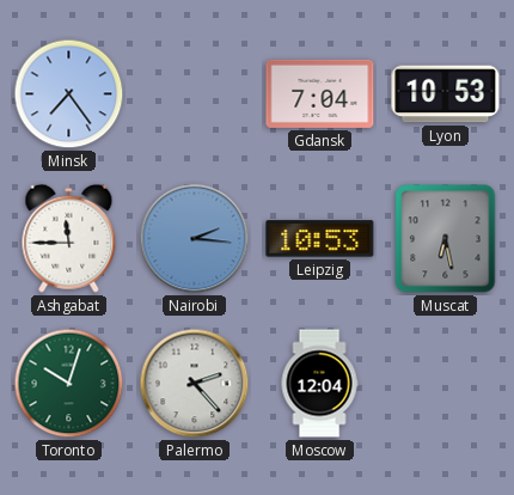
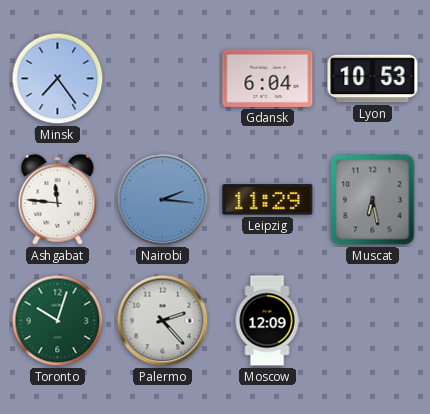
Gdansk: 7:04 -> 6:04
Ashgabat: 11:45 -> 11:46
Leipzig: 10:53 -> 11:29
Moscow: 12:04 -> 12:09
